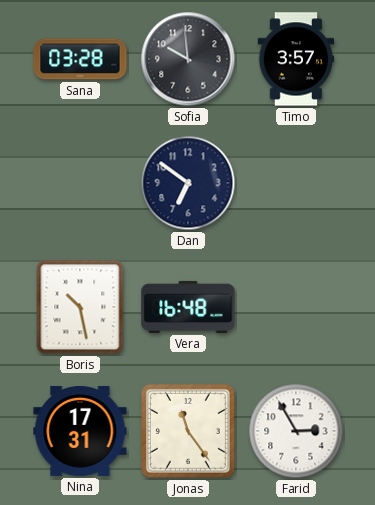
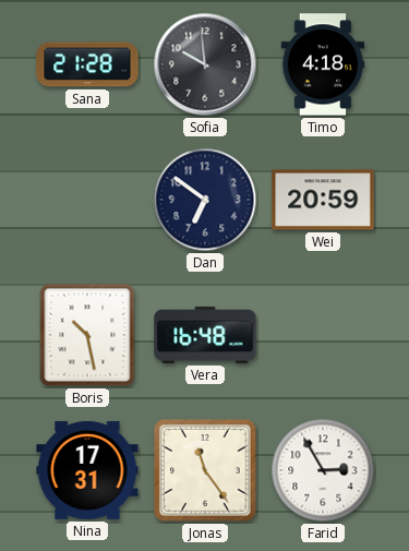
Sana: 03:28 -> 21:28
Timo: 3:57 -> 4:18
Wei: none -> 20:59
